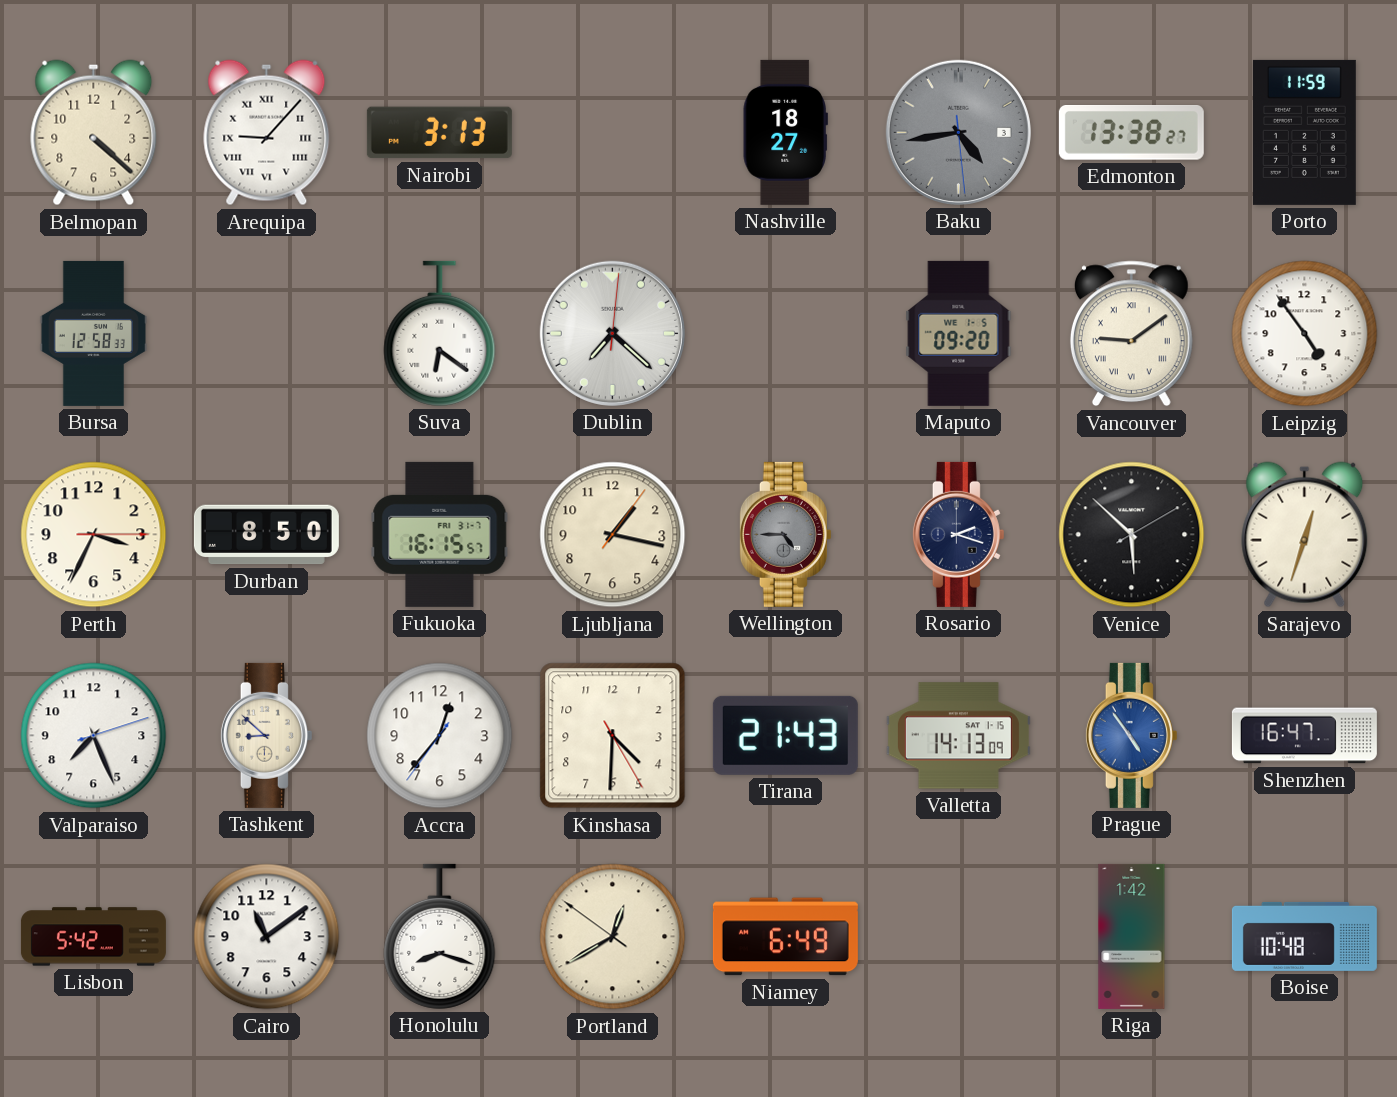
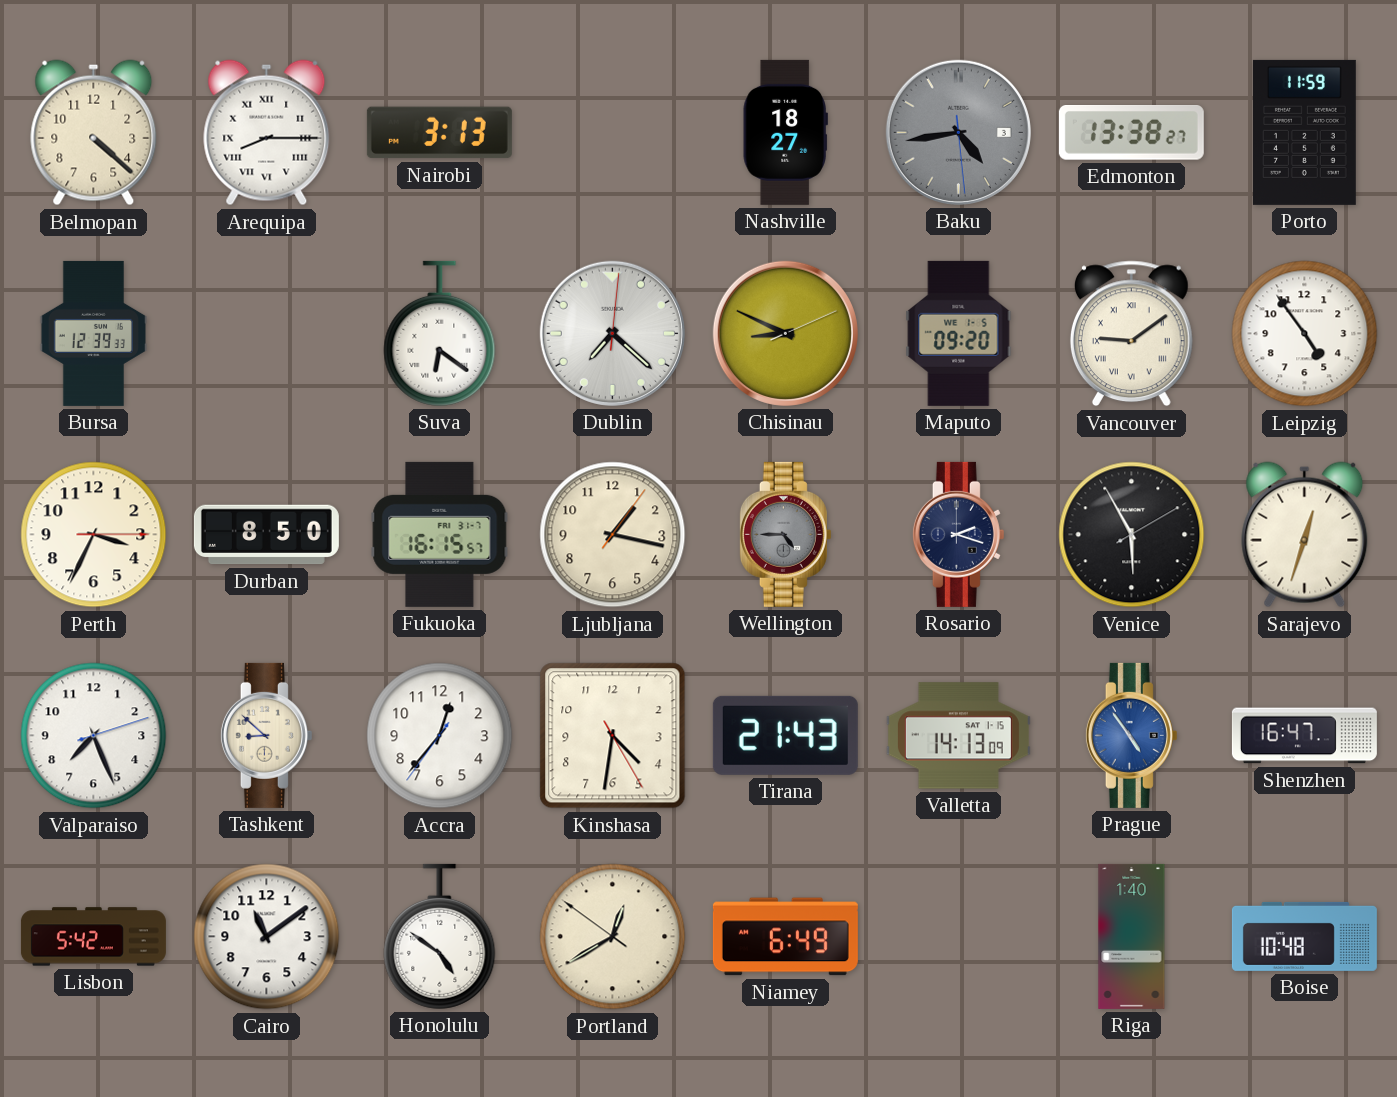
Arequipa: 9:07 -> 8:15
Bursa: 12:58 -> 12:39
Chisinau: none -> 8:49
Venice: 5:52 -> 5:55
Kinshasa: 4:30 -> 4:31
Honolulu: 8:18 -> 4:51
Riga: 1:42 -> 1:40
